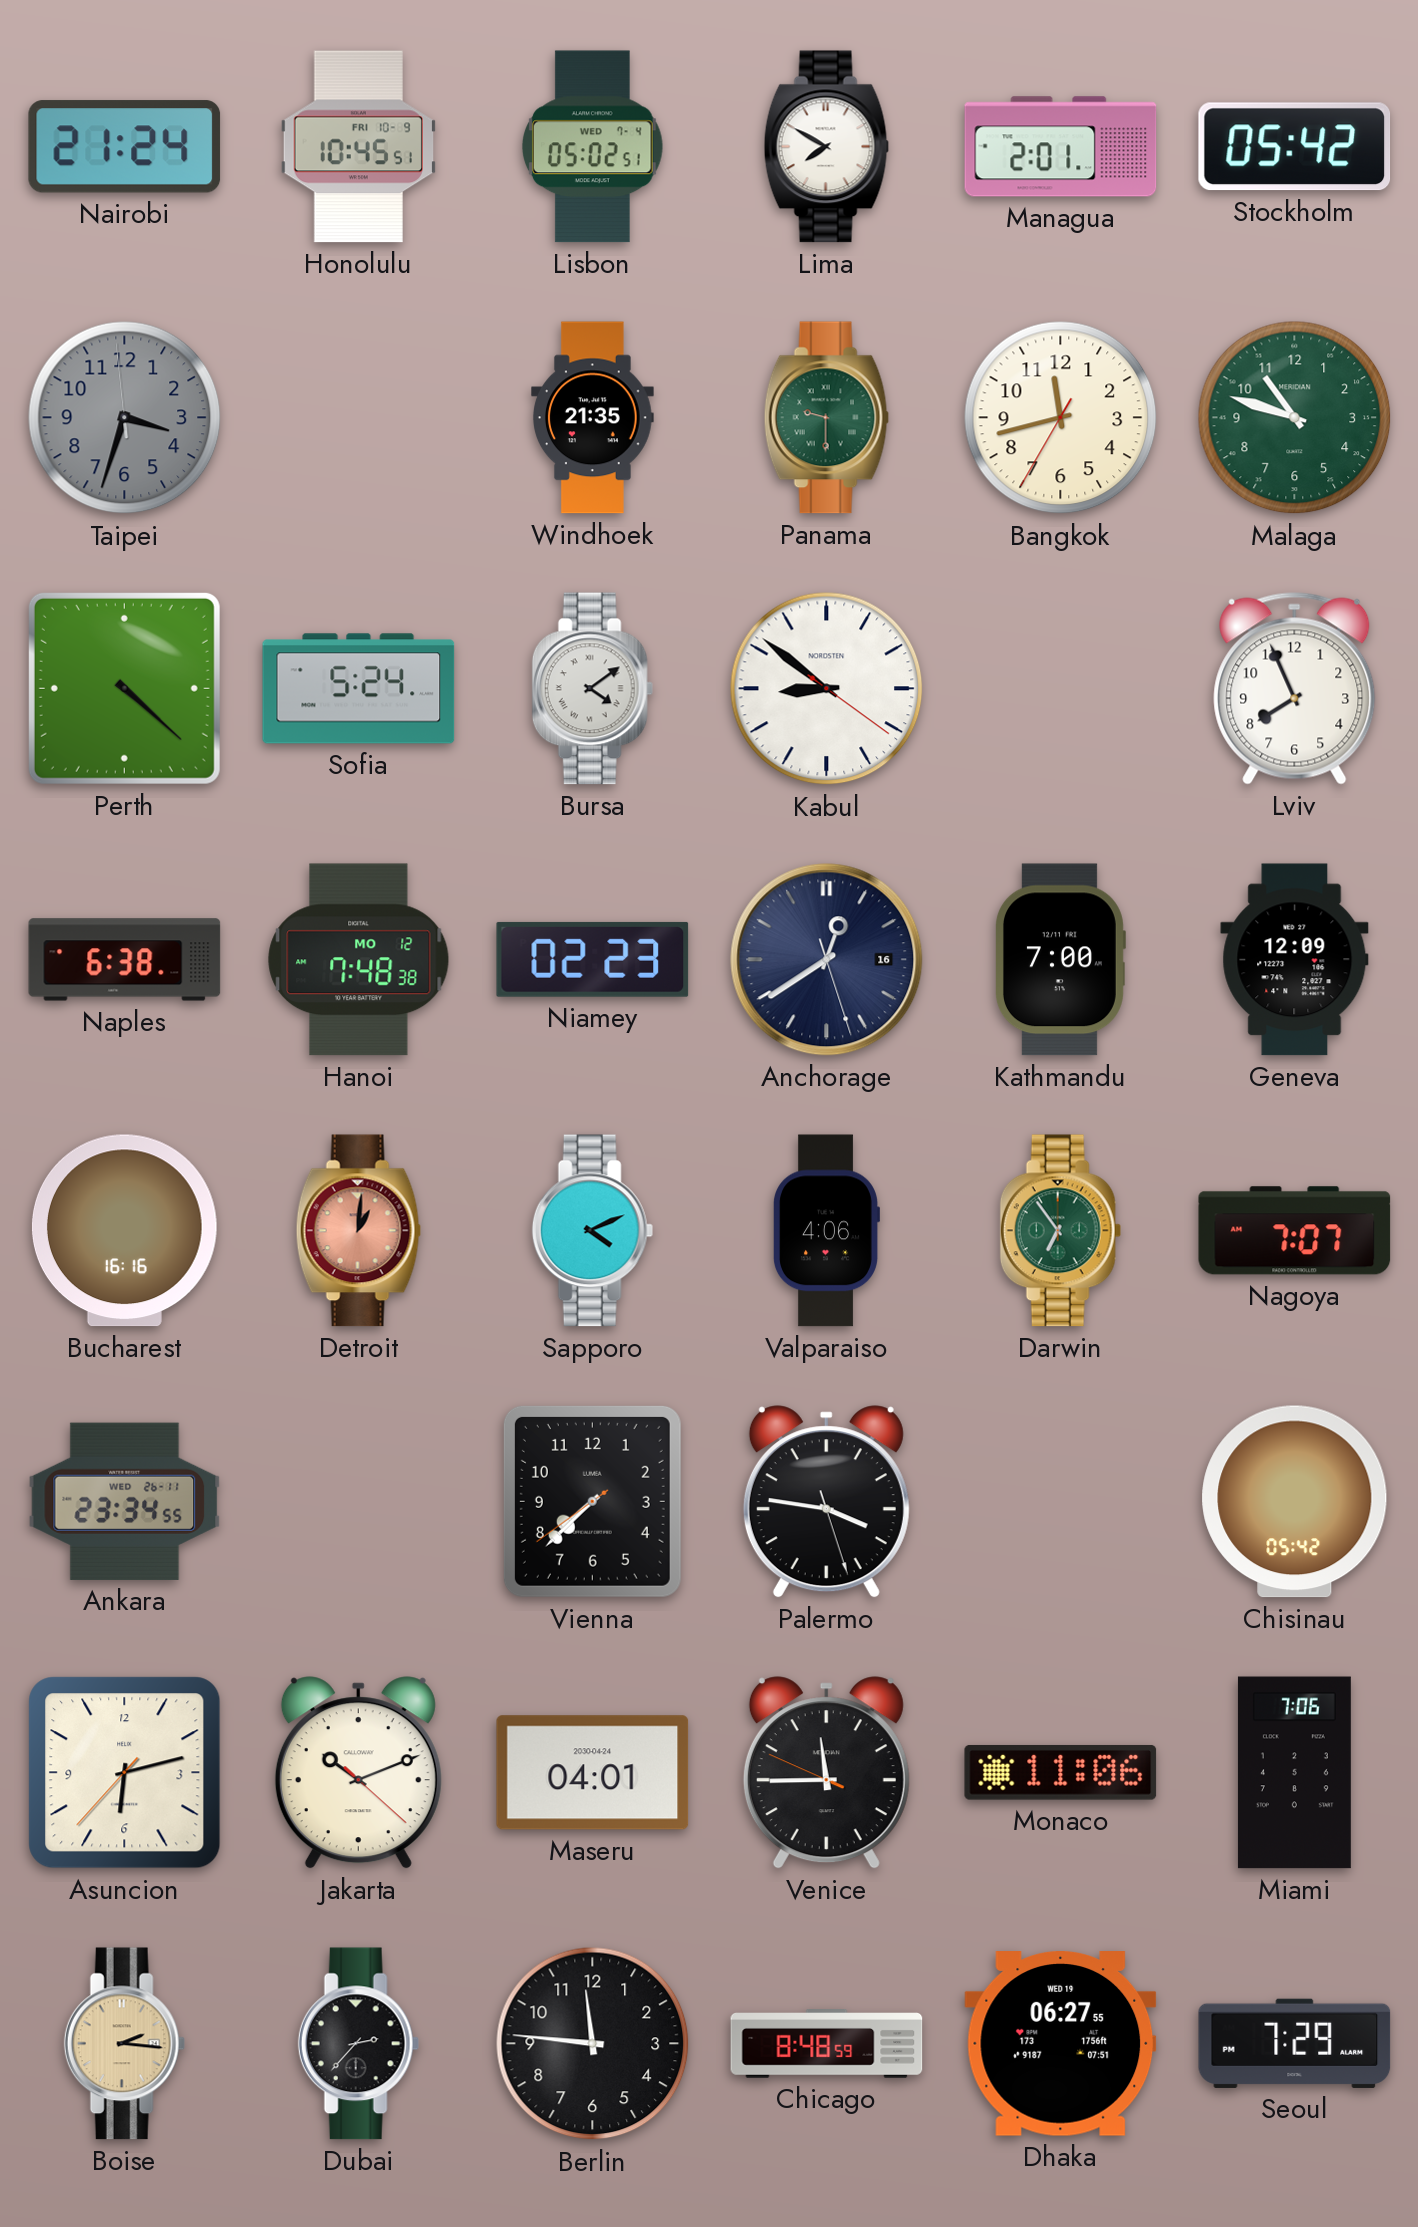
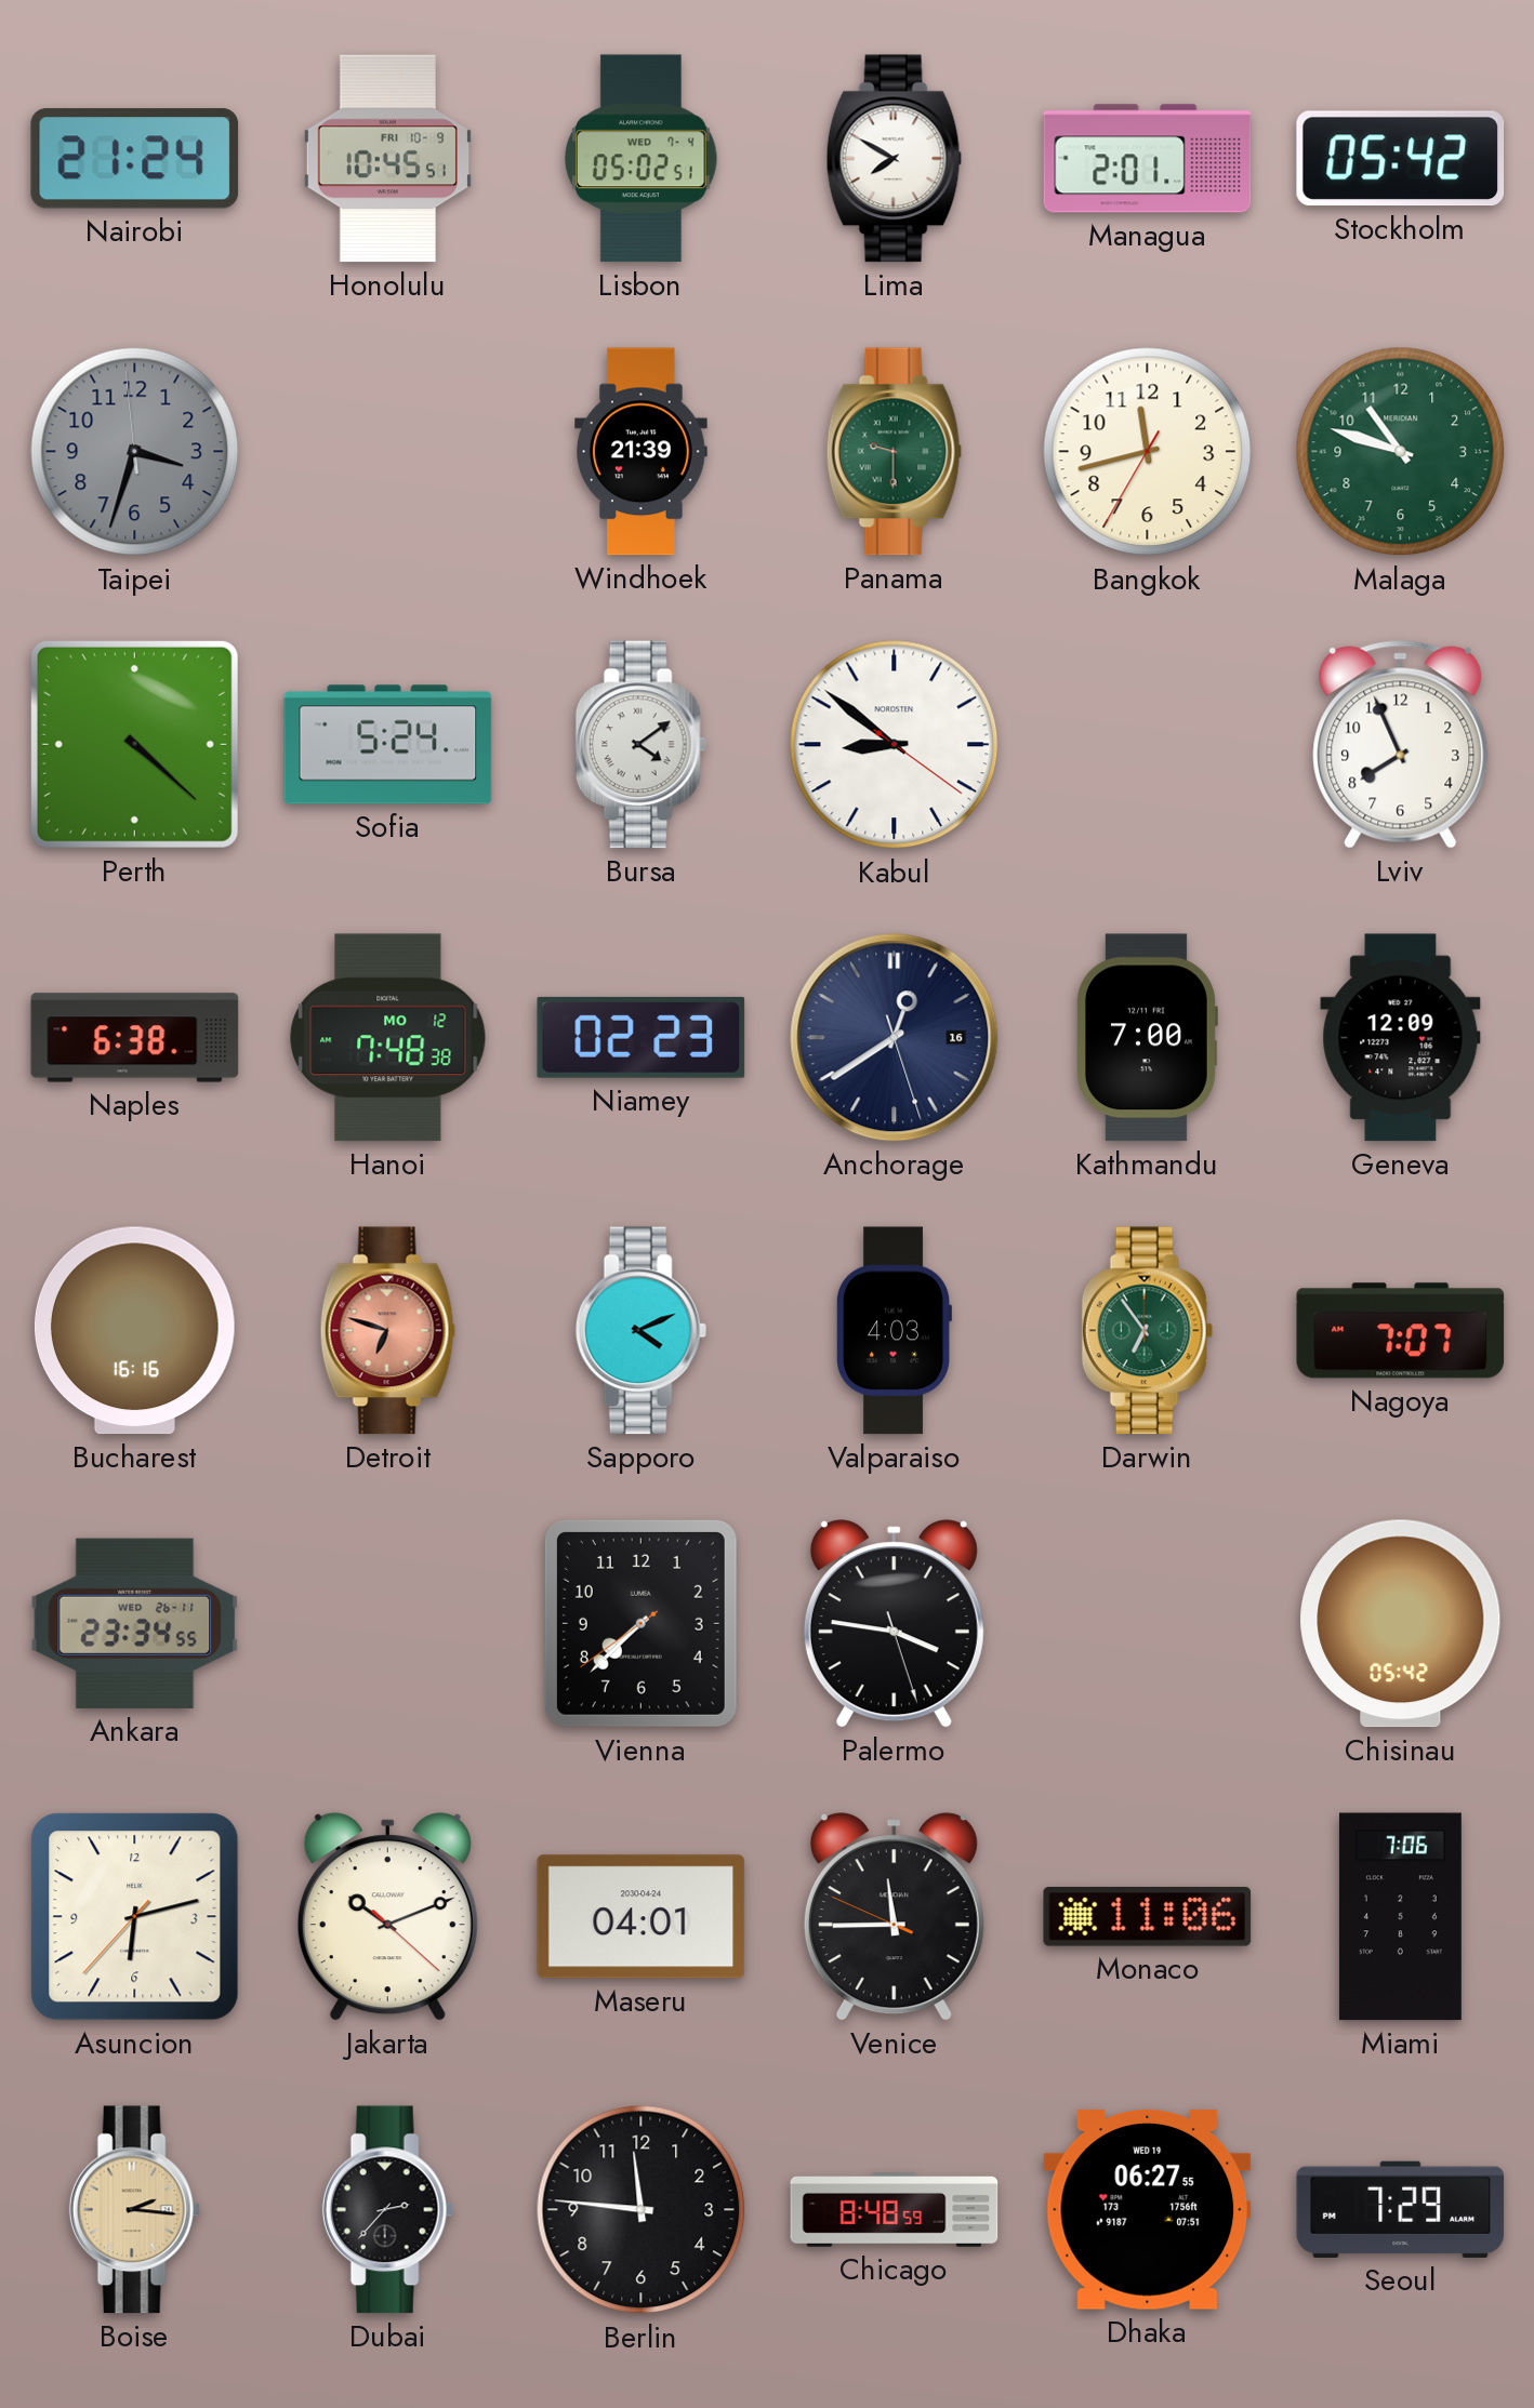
Windhoek: 21:35 -> 21:39
Detroit: 1:01 -> 6:48
Valparaiso: 4:06 -> 4:03
